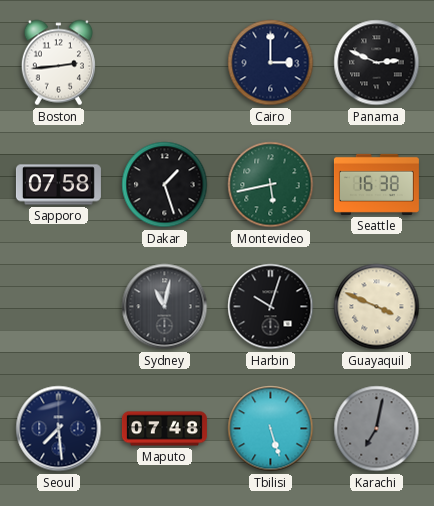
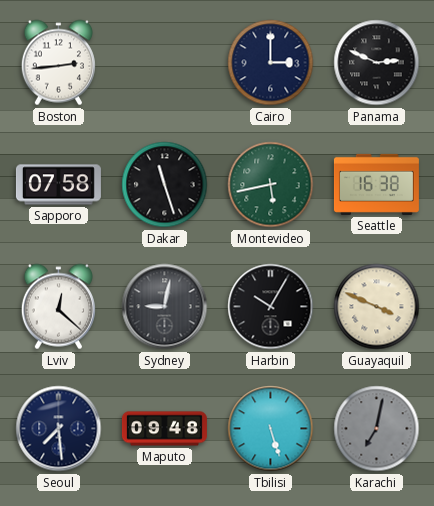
Dakar: 1:27 -> 11:27
Lviv: none -> 12:22
Sydney: 11:02 -> 9:02
Harbin: 10:03 -> 10:05
Maputo: 07:48 -> 09:48
